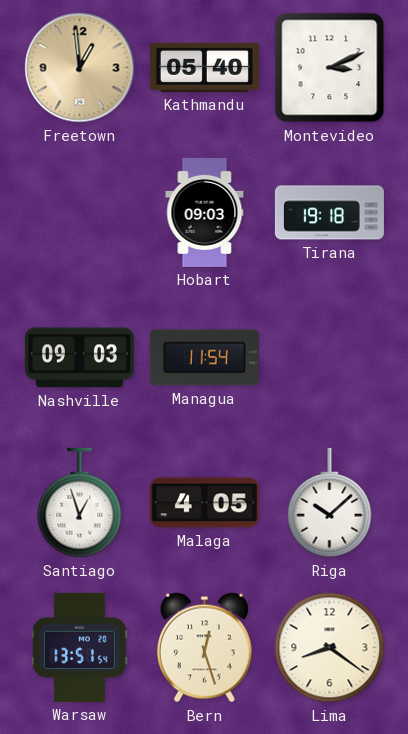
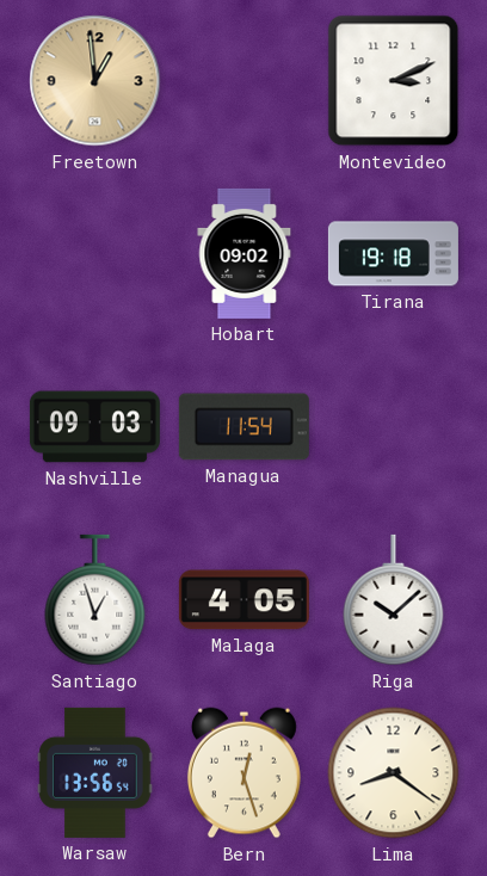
Kathmandu: 05:40 -> none
Hobart: 09:03 -> 09:02
Warsaw: 13:51 -> 13:56
